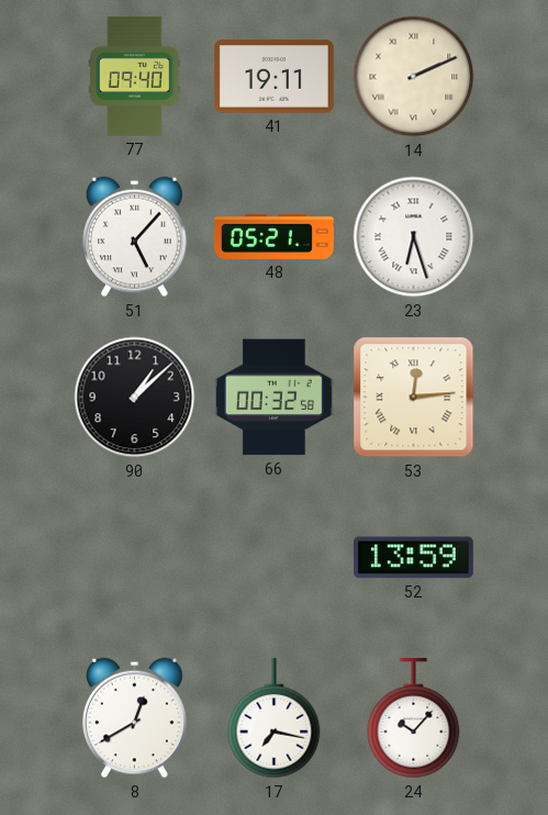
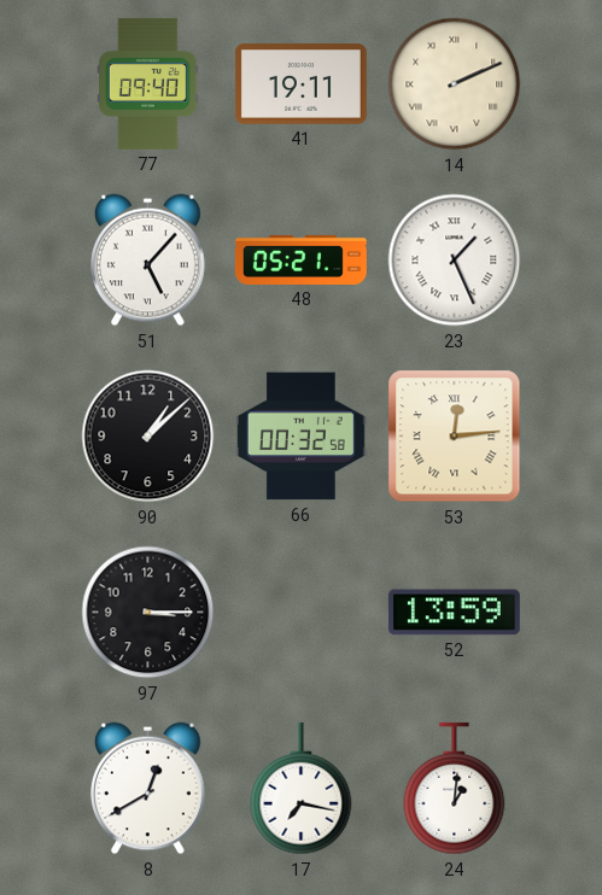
23: 6:27 -> 1:26
97: none -> 3:15
24: 10:07 -> 1:01
